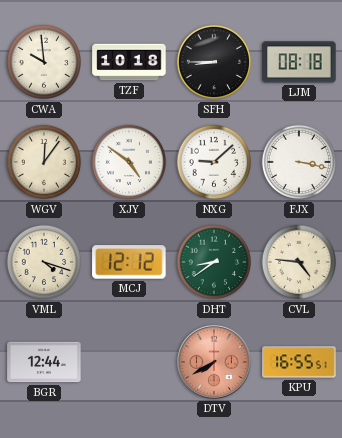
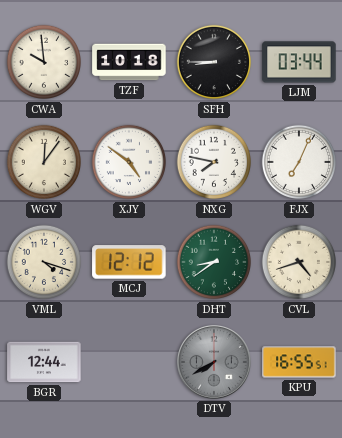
LJM: 08:18 -> 03:44
NXG: 9:08 -> 7:47
FJX: 3:17 -> 7:04
CVL: 4:46 -> 4:42
DTV dial: salmon -> grey
